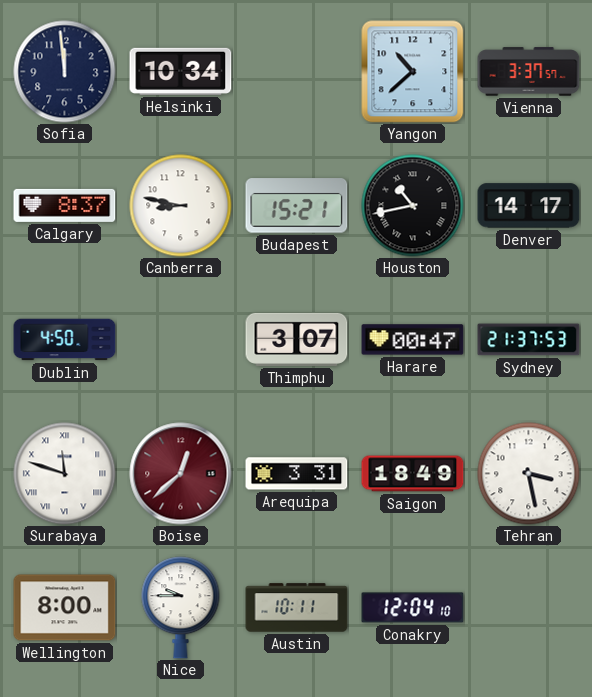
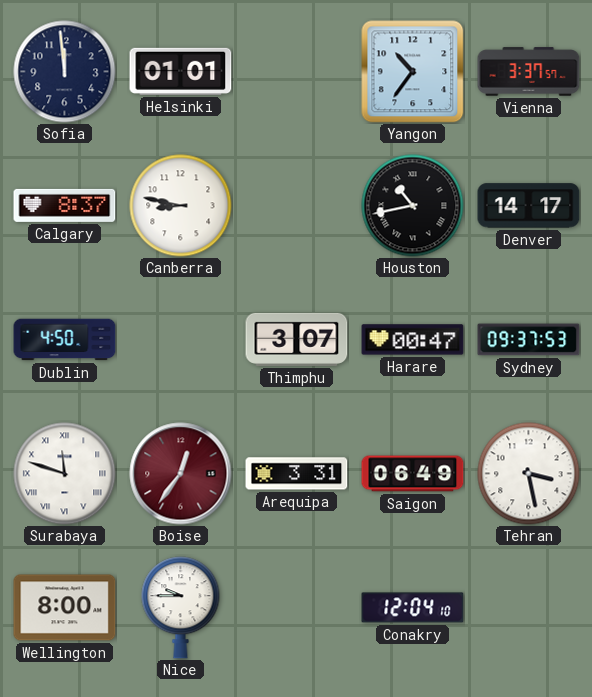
Helsinki: 10:34 -> 01:01
Yangon: 10:38 -> 10:36
Budapest: 15:21 -> none
Sydney: 21:37 -> 09:37
Boise: 12:38 -> 12:36
Saigon: 18:49 -> 06:49
Austin: 10:11 -> none
